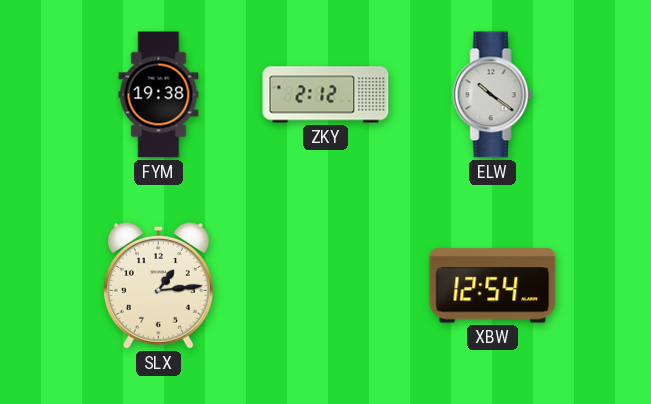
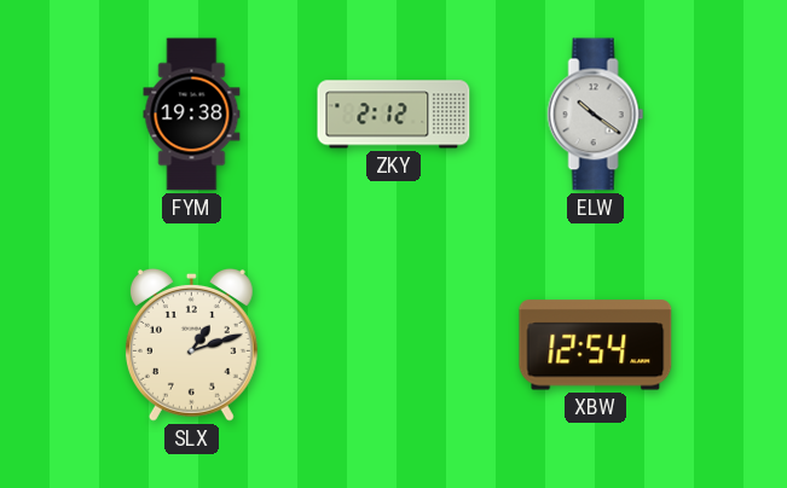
SLX: 1:14 -> 1:12
